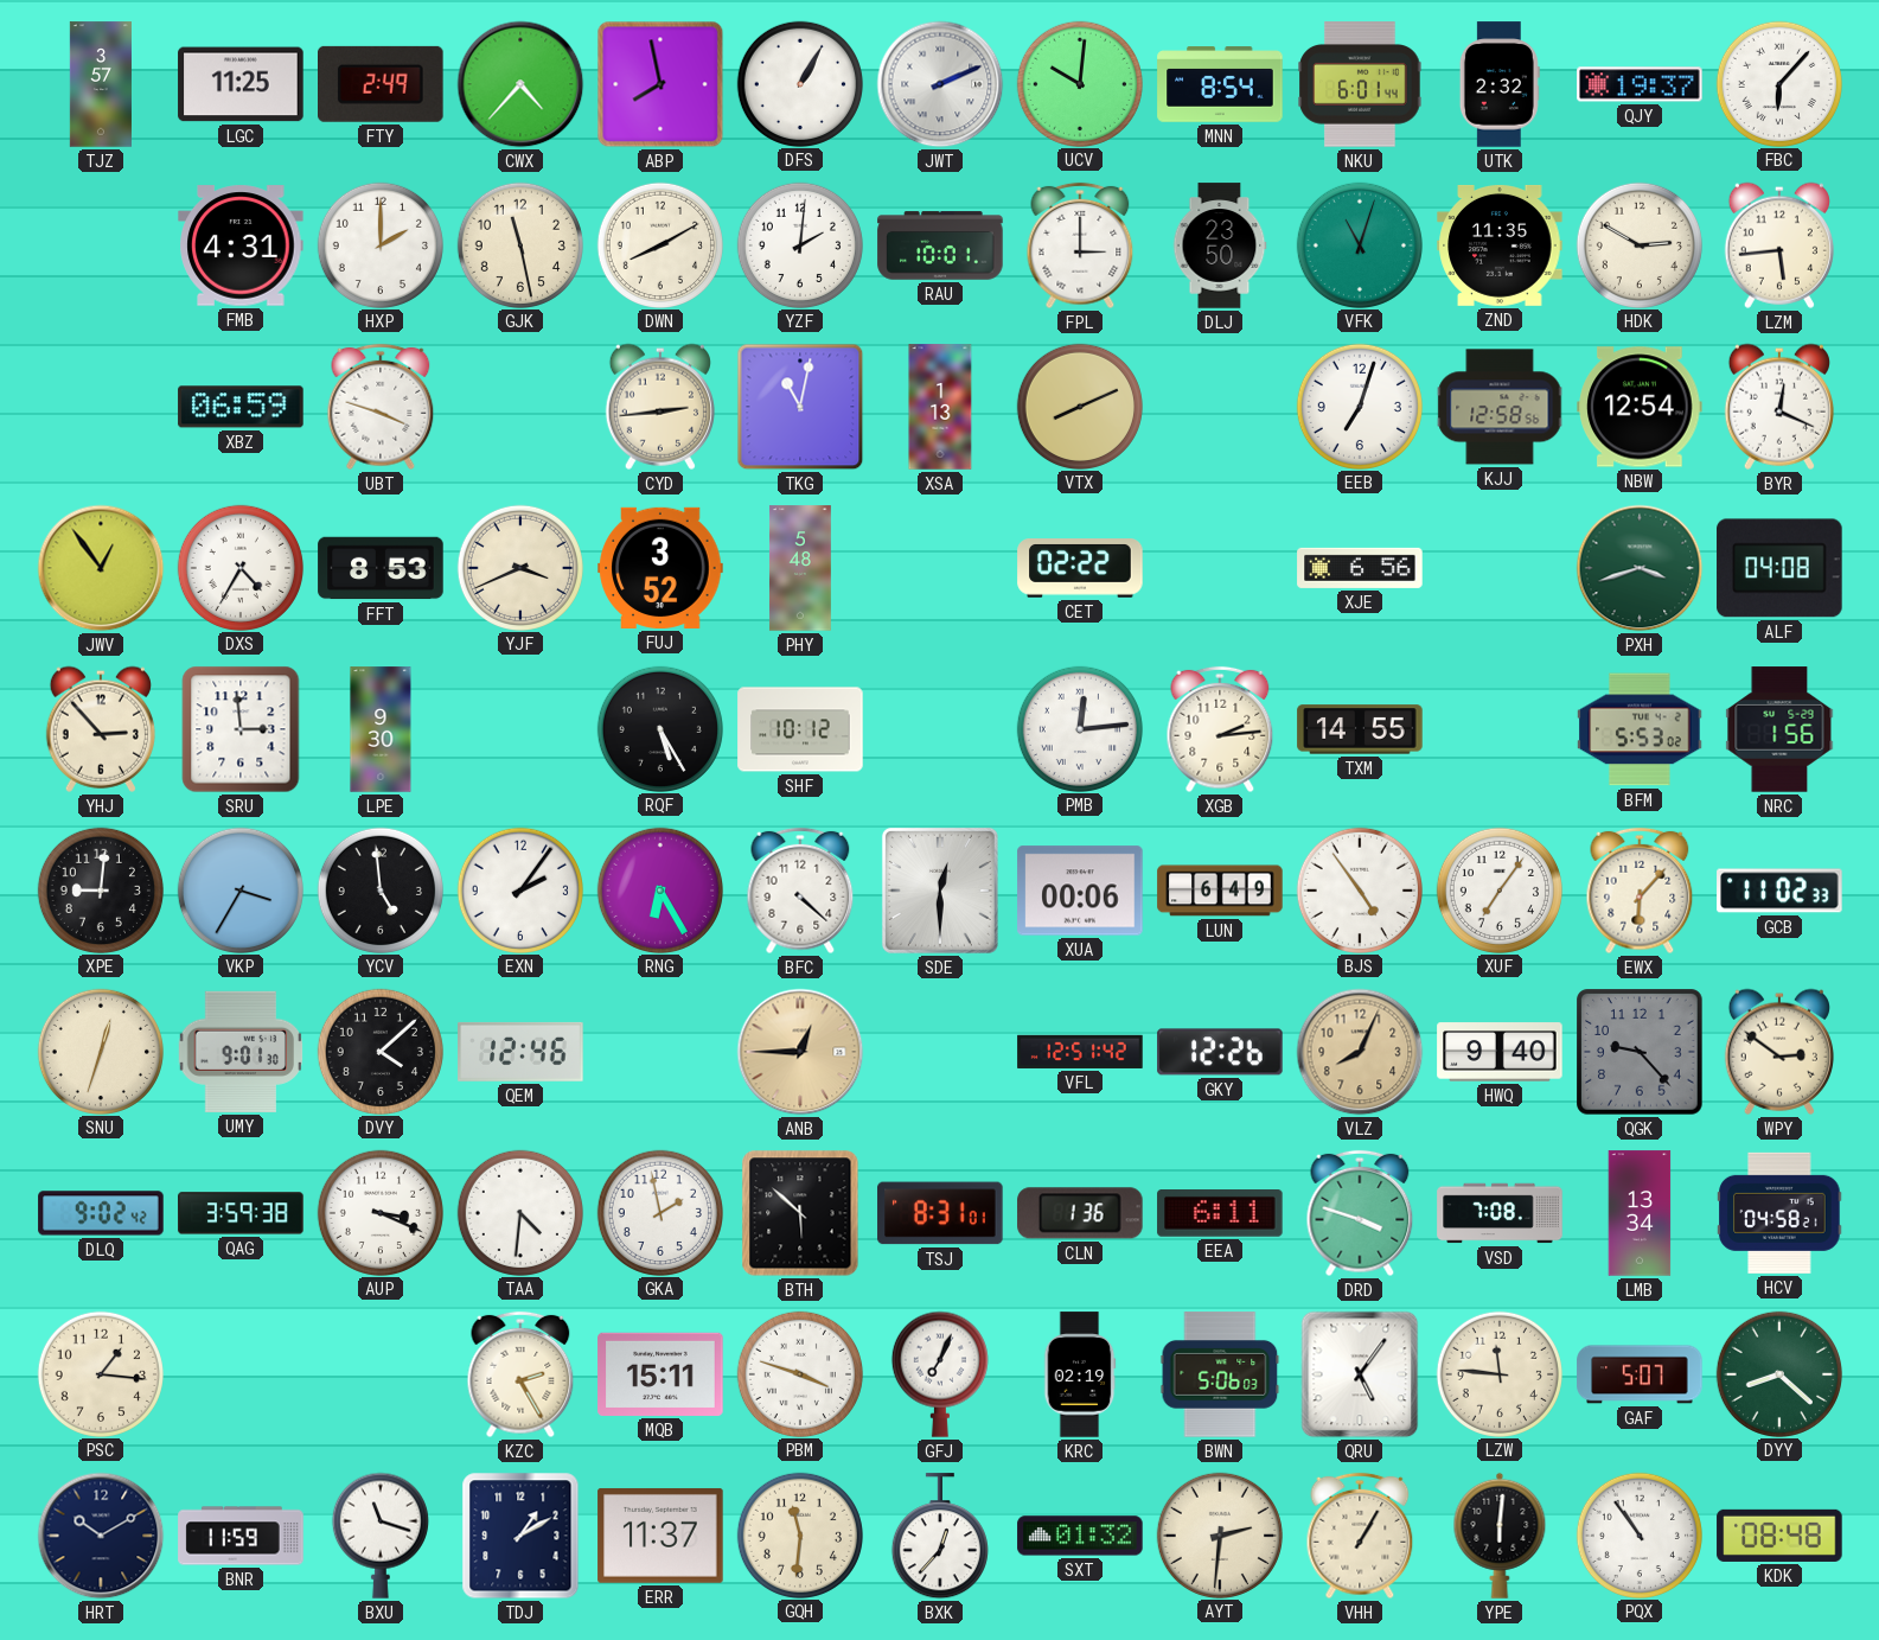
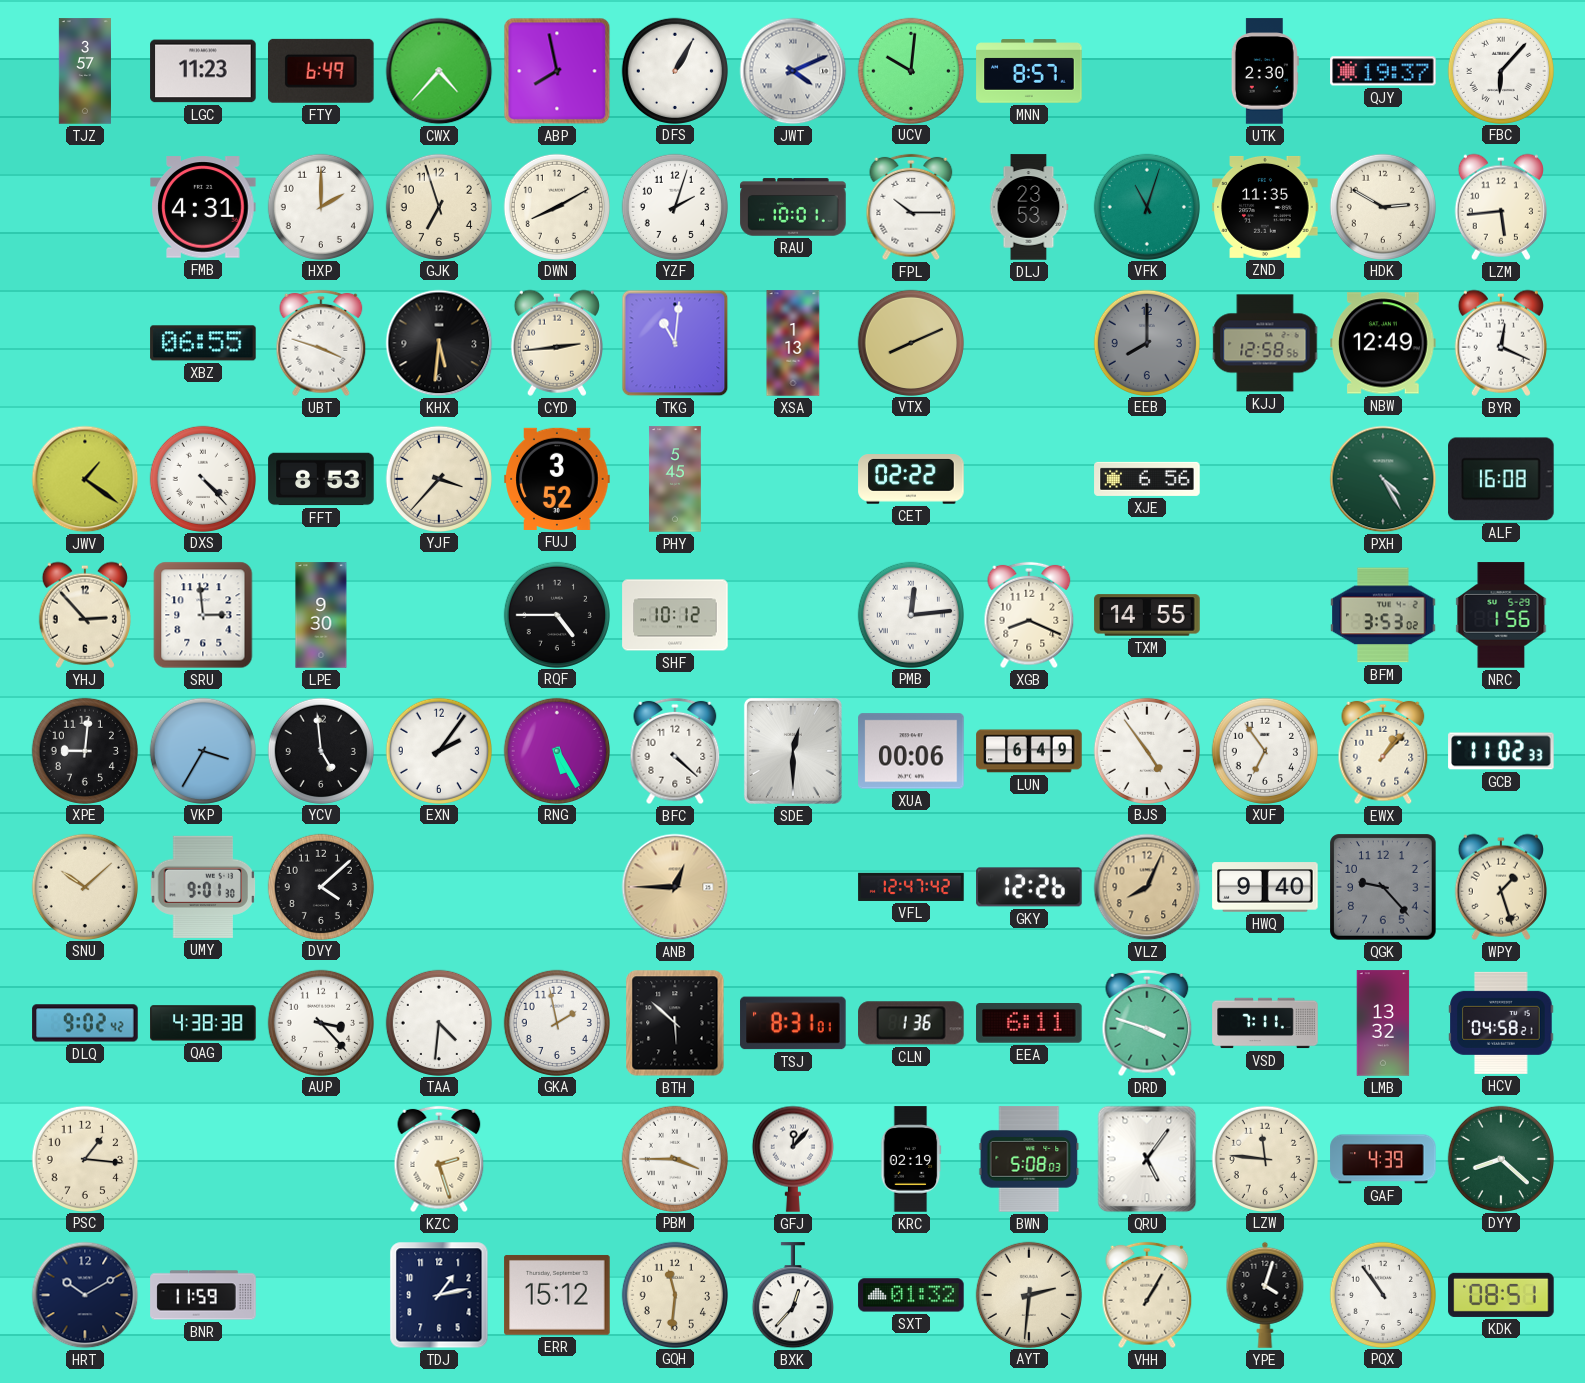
LGC: 11:25 -> 11:23
FTY: 2:49 -> 6:49
JWT: 2:11 -> 4:11
MNN: 8:54 -> 8:57
NKU: 6:01 -> none
UTK: 2:32 -> 2:30
GJK: 11:28 -> 6:57
YZF: 2:01 -> 2:03
FPL: 3:00 -> 10:15
DLJ: 23:50 -> 23:53
XBZ: 06:59 -> 06:55
KHX: none -> 5:31
TKG: 11:02 -> 11:01
EEB: 7:03 -> 8:00
EEB dial: white -> grey
NBW: 12:54 -> 12:49
JWV: 12:54 -> 1:21
DXS: 4:35 -> 4:23
YJF: 3:41 -> 3:37
PHY: 5:48 -> 5:45
PXH: 3:42 -> 4:25
ALF: 04:08 -> 16:08
RQF: 5:25 -> 4:45
XGB: 2:14 -> 8:19
BFM: 5:53 -> 3:53
RNG: 6:25 -> 5:25
XUF: 7:06 -> 6:54
EWX: 6:07 -> 1:07
SNU: 12:33 -> 10:08
QEM: 12:46 -> none
VFL: 12:51 -> 12:47
WPY: 2:51 -> 1:27
QAG: 3:59 -> 4:38
AUP: 3:19 -> 3:23
VSD: 7:08 -> 7:11
LMB: 13:34 -> 13:32
KZC: 2:25 -> 2:27
MQB: 15:11 -> none
PBM: 3:48 -> 3:45
GFJ: 7:04 -> 12:07
BWN: 5:06 -> 5:08
GAF: 5:07 -> 4:39
BXU: 11:18 -> none
TDJ: 1:10 -> 1:13
ERR: 11:37 -> 15:12
YPE: 6:01 -> 4:03
KDK: 08:48 -> 08:51
